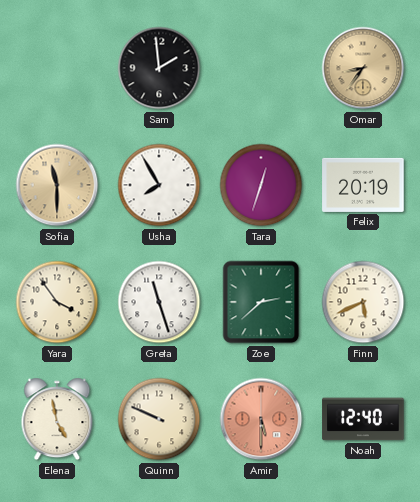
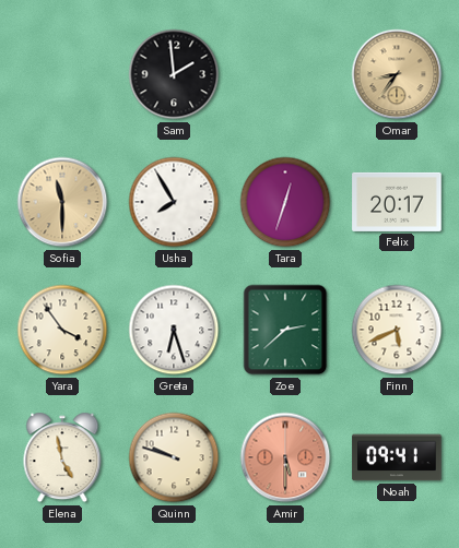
Felix: 20:19 -> 20:17
Greta: 11:27 -> 6:27
Quinn: 9:49 -> 9:48
Noah: 12:40 -> 09:41
